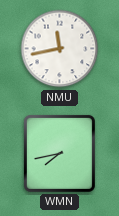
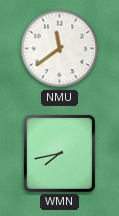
NMU: 11:43 -> 11:39
